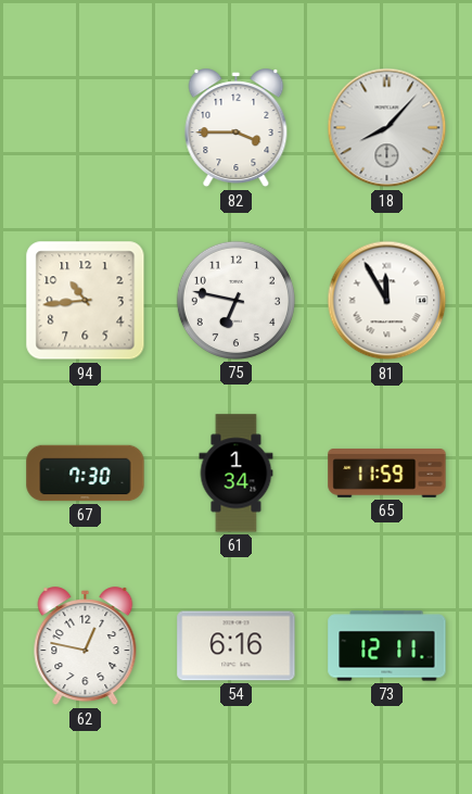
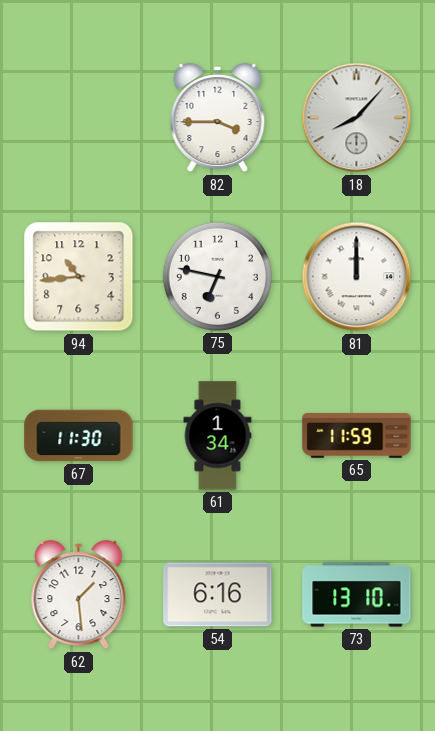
81: 11:55 -> 12:00
67: 7:30 -> 11:30
62: 12:47 -> 1:29
73: 12:11 -> 13:10
